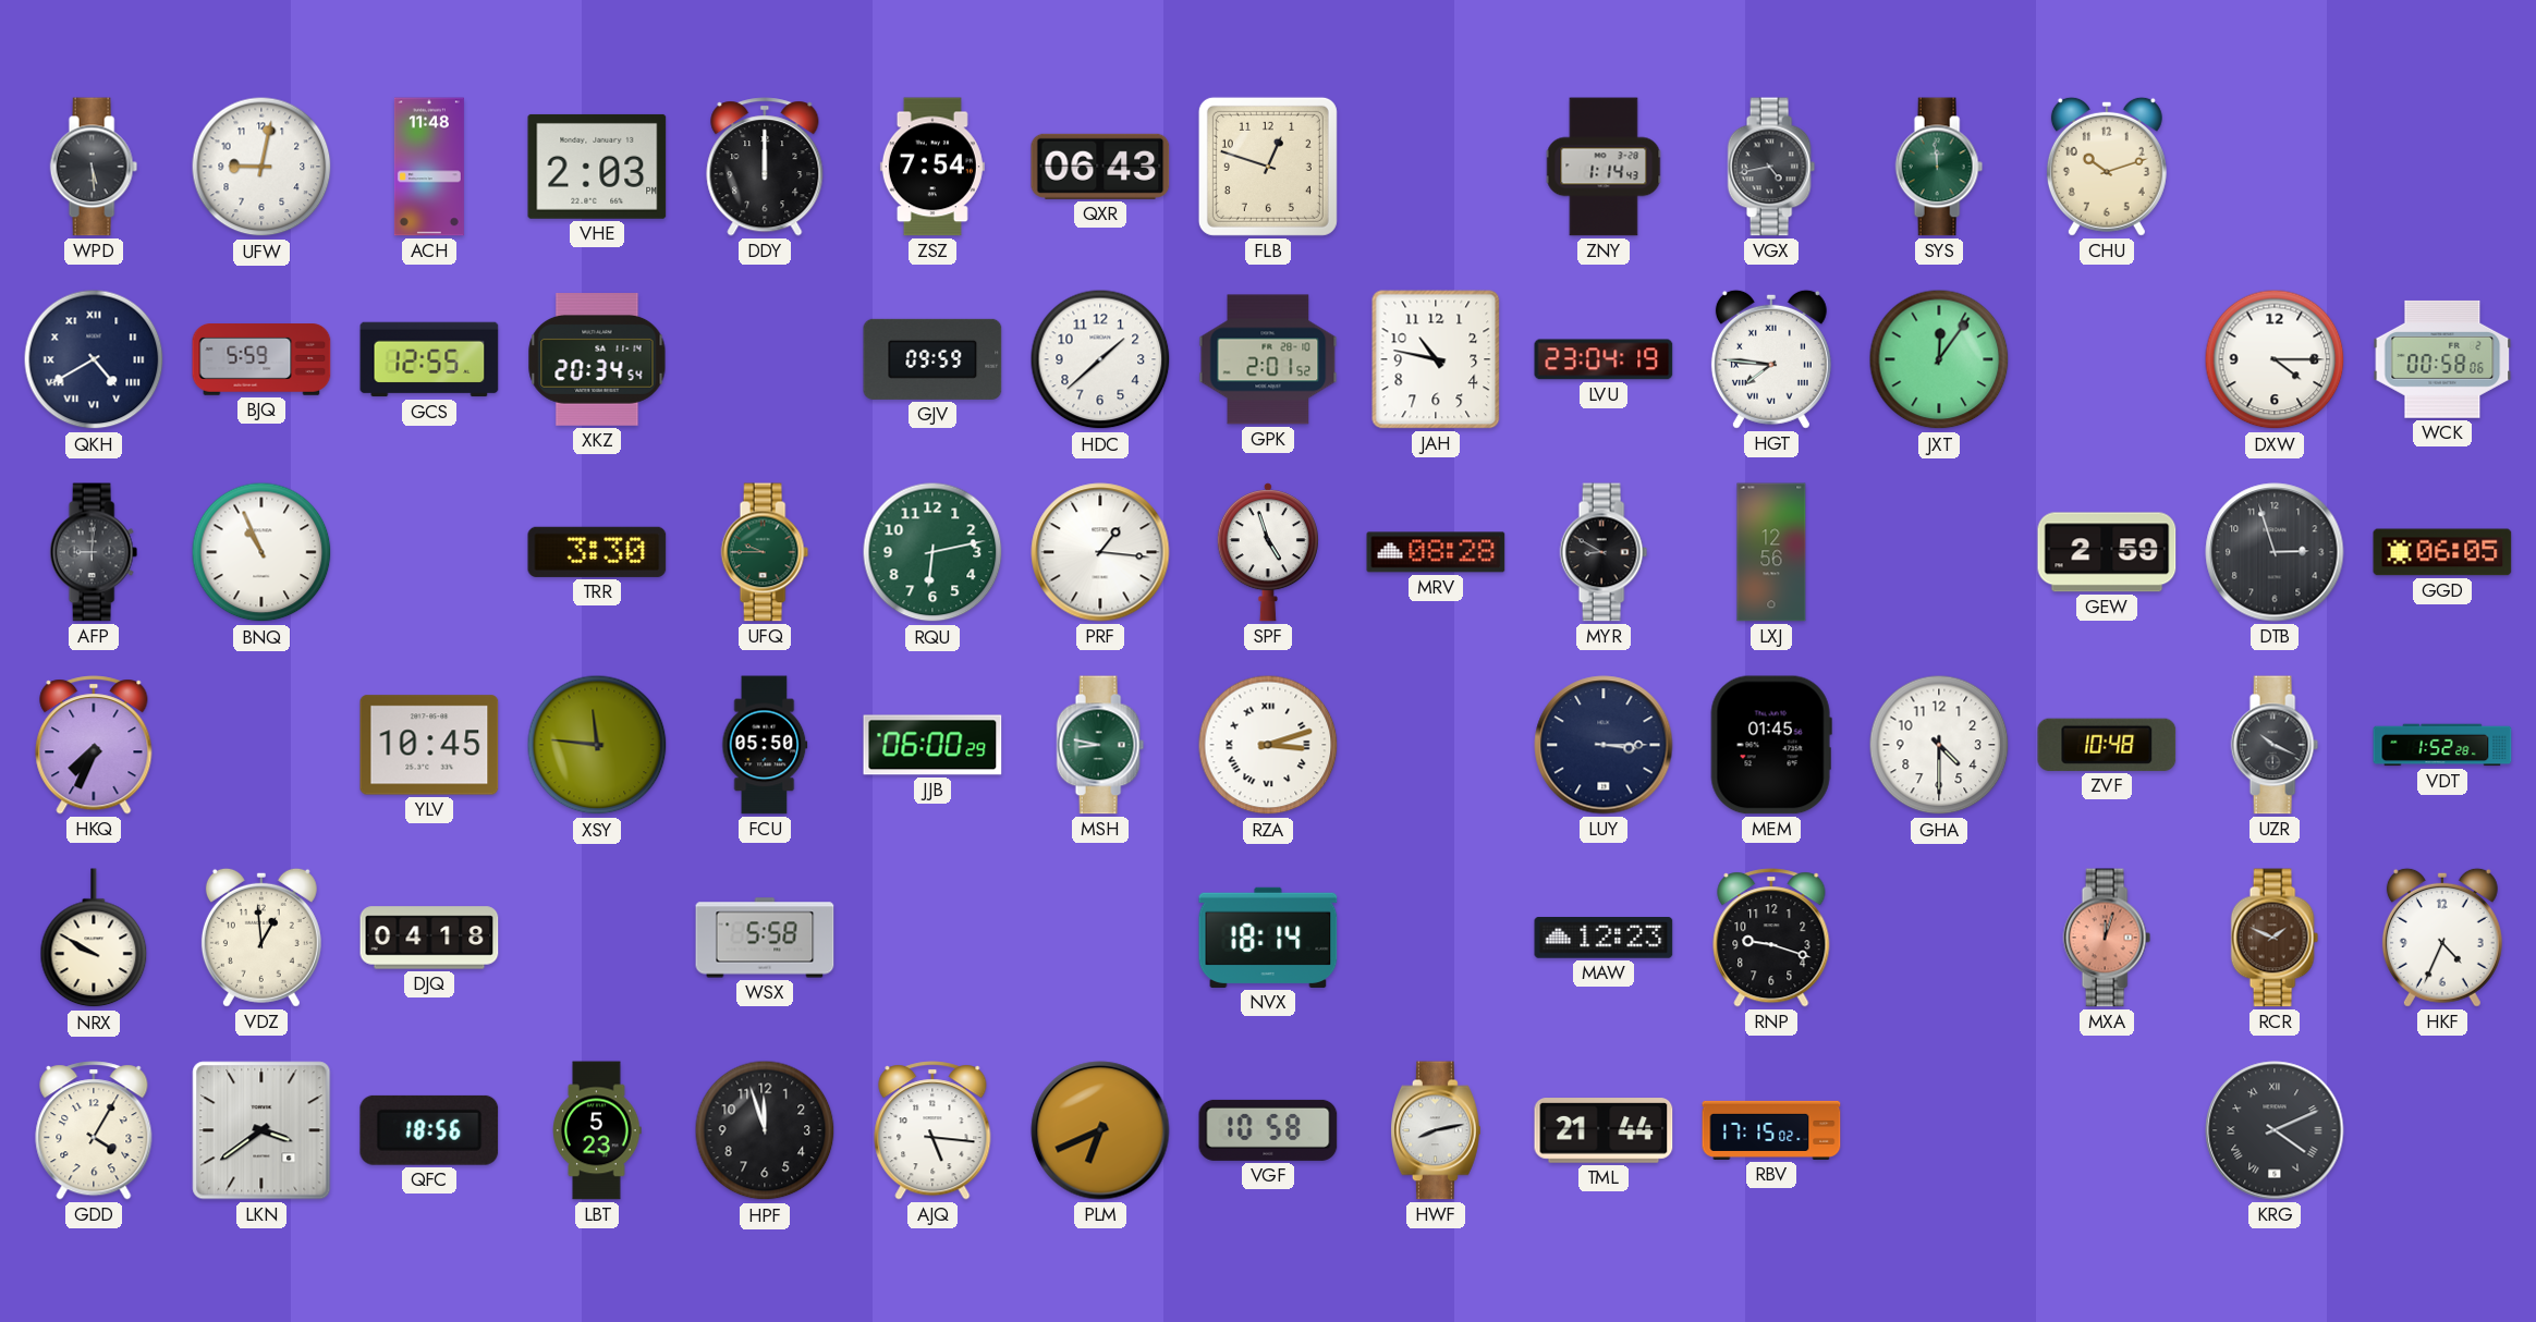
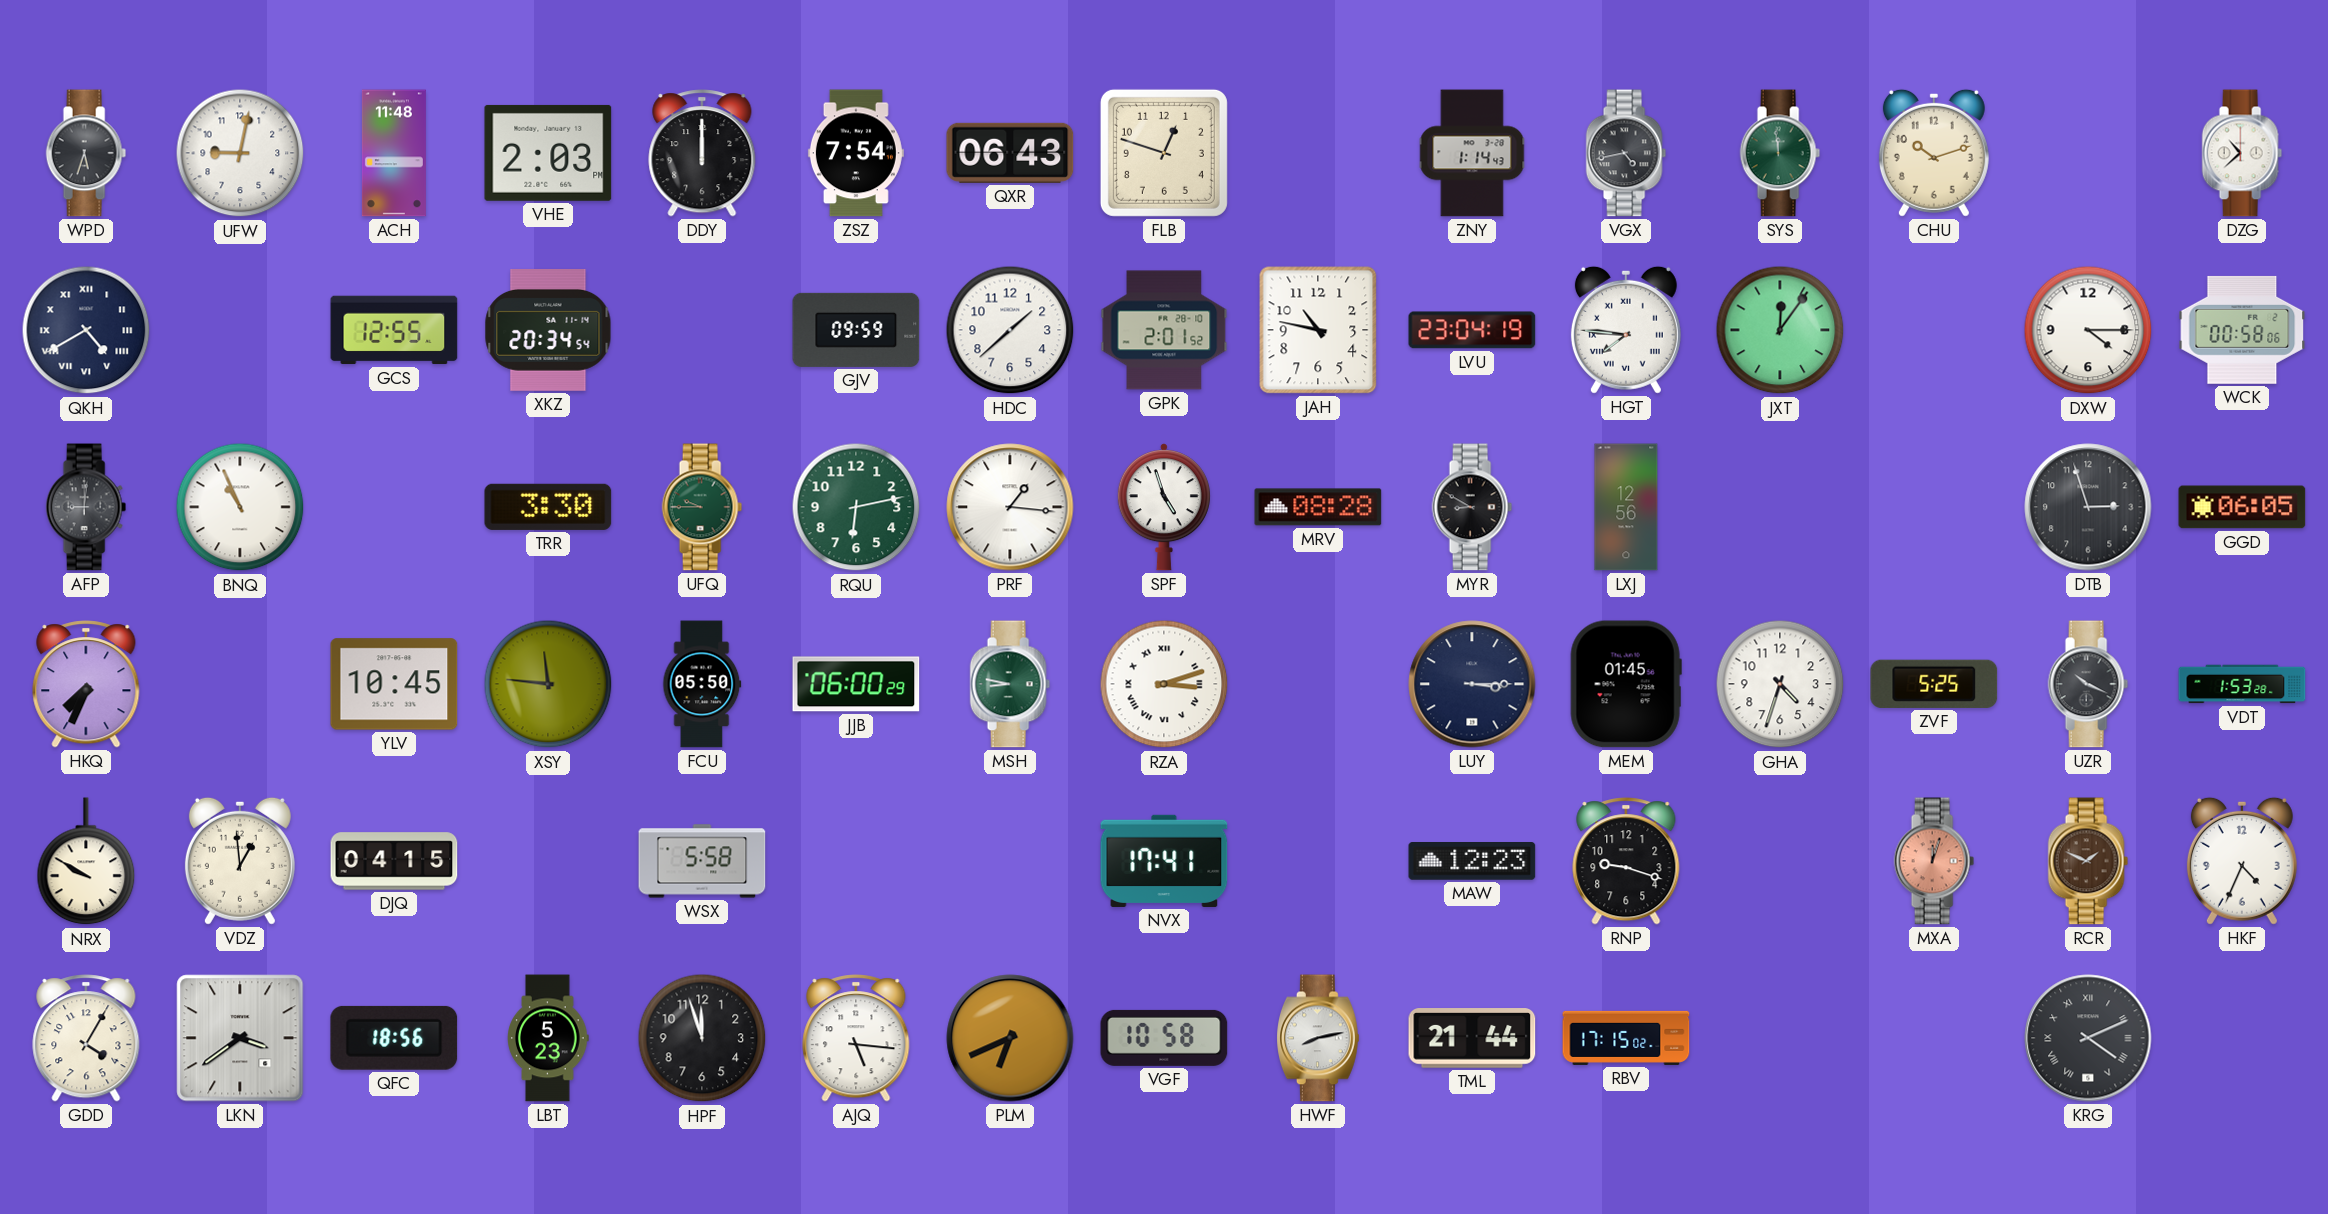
WPD: 5:29 -> 5:33
DZG: none -> 10:38
BJQ: 5:59 -> none
GEW: 2:59 -> none
GHA: 4:30 -> 4:33
ZVF: 10:48 -> 5:25
VDT: 1:52 -> 1:53
DJQ: 04:18 -> 04:15
NVX: 18:14 -> 17:41
